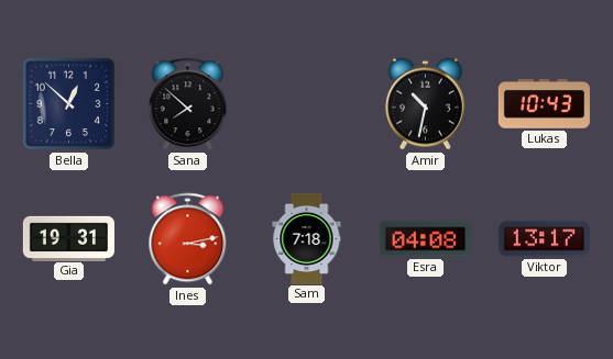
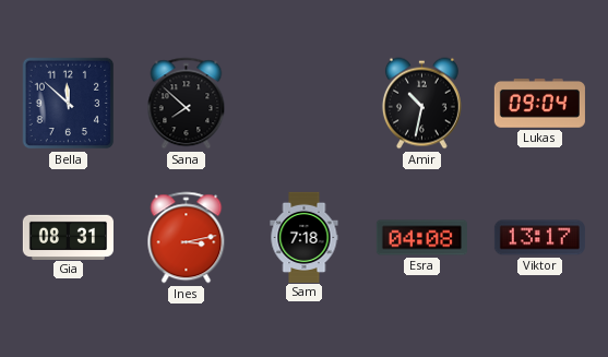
Bella: 12:52 -> 11:52
Lukas: 10:43 -> 09:04
Gia: 19:31 -> 08:31
